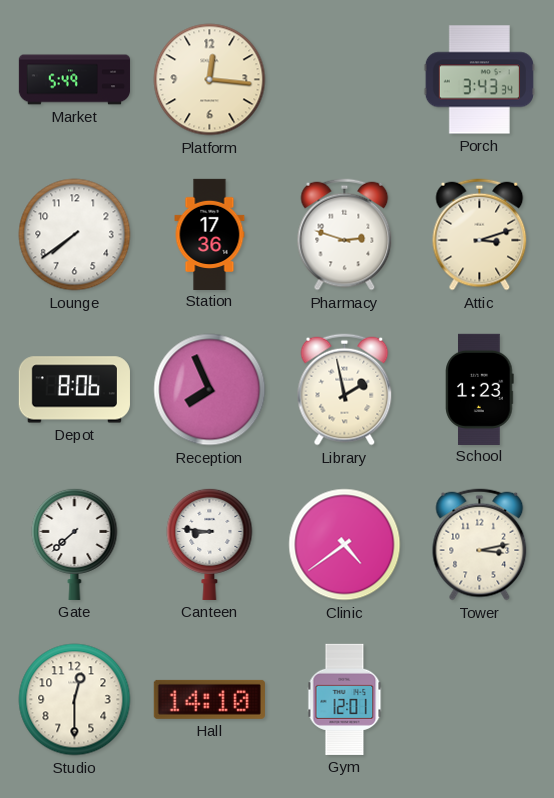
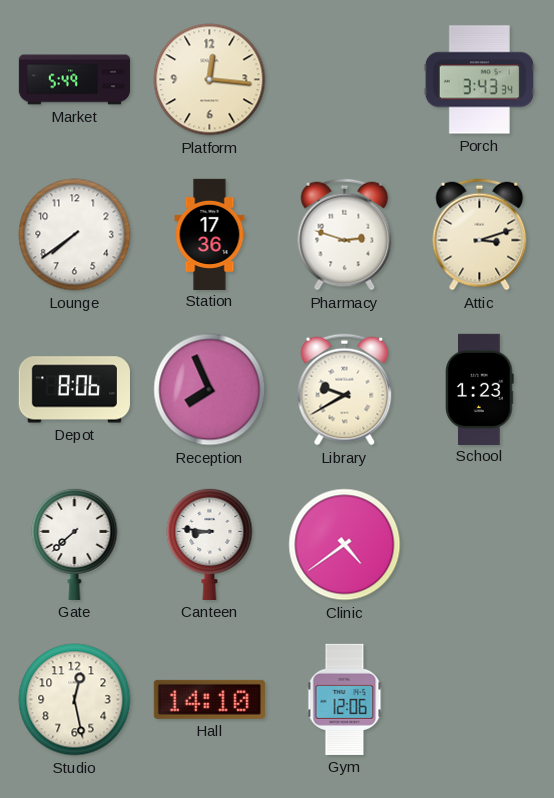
Library: 1:58 -> 9:40
Tower: 3:13 -> none
Studio: 12:30 -> 12:28
Gym: 12:01 -> 12:06
